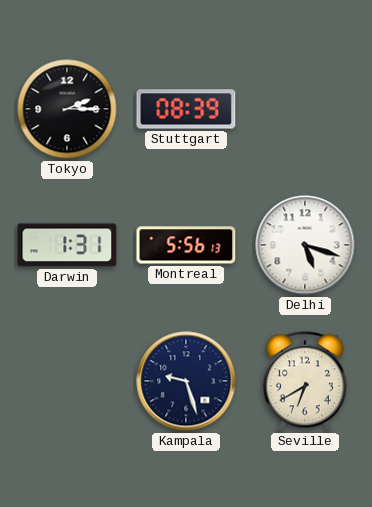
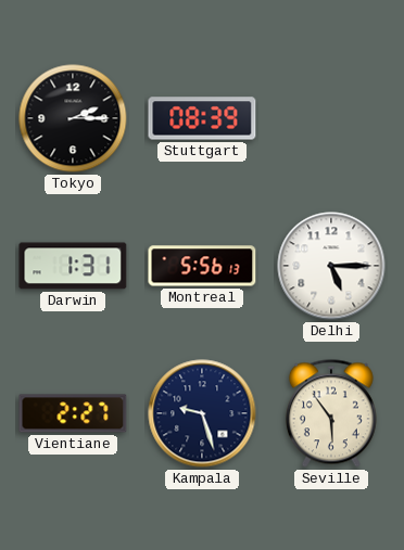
Delhi: 5:18 -> 5:15
Vientiane: none -> 2:27
Seville: 6:40 -> 5:54
